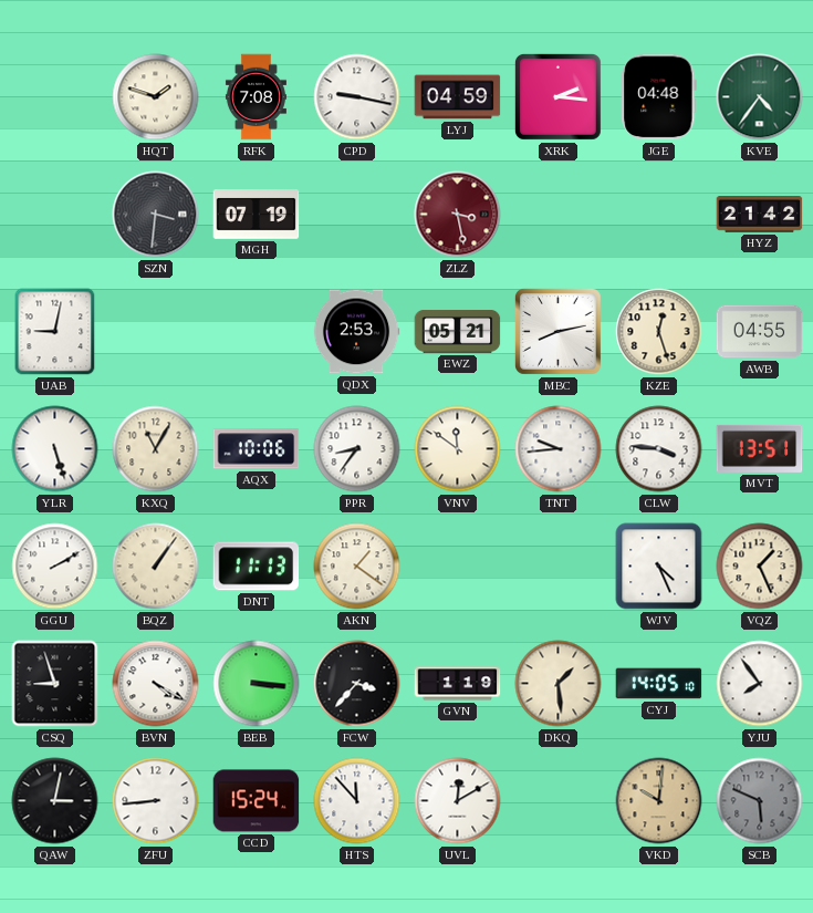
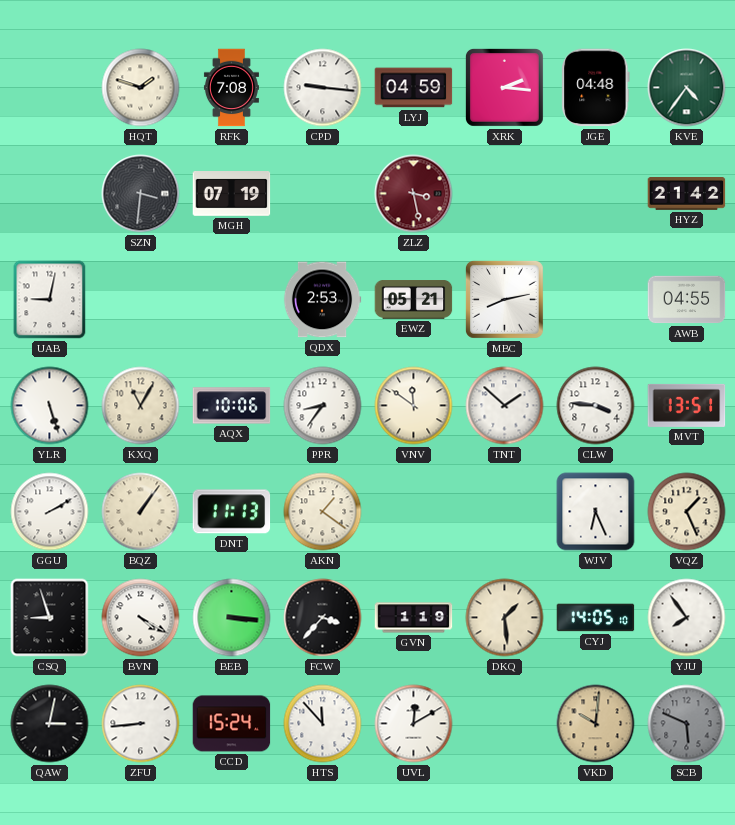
CPD: 9:17 -> 9:16
KZE: 12:27 -> none
TNT: 9:44 -> 1:52
WJV: 4:26 -> 6:26
